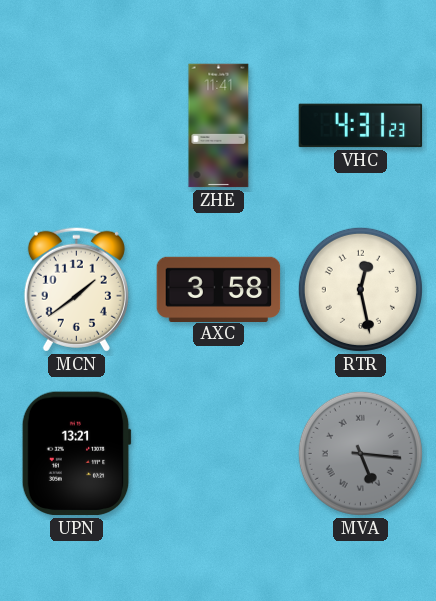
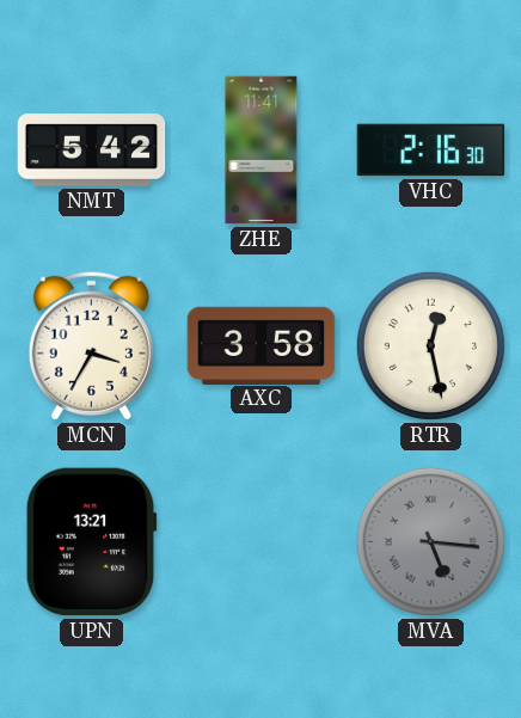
NMT: none -> 5:42
VHC: 4:31 -> 2:16
MCN: 1:39 -> 3:35
